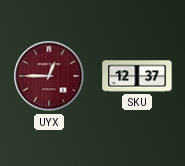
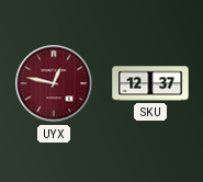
UYX: 12:45 -> 12:47
